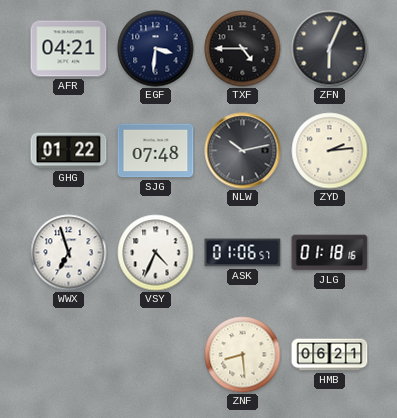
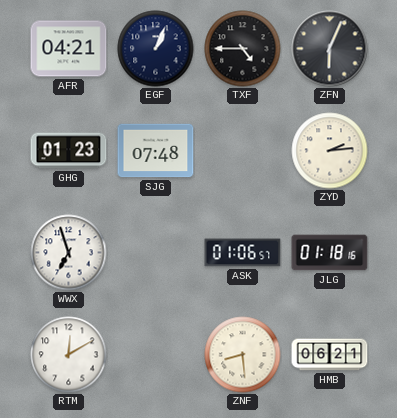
EGF: 3:31 -> 1:04
GHG: 01:22 -> 01:23
NLW: 10:13 -> none
VSY: 4:34 -> none
RTM: none -> 12:10
